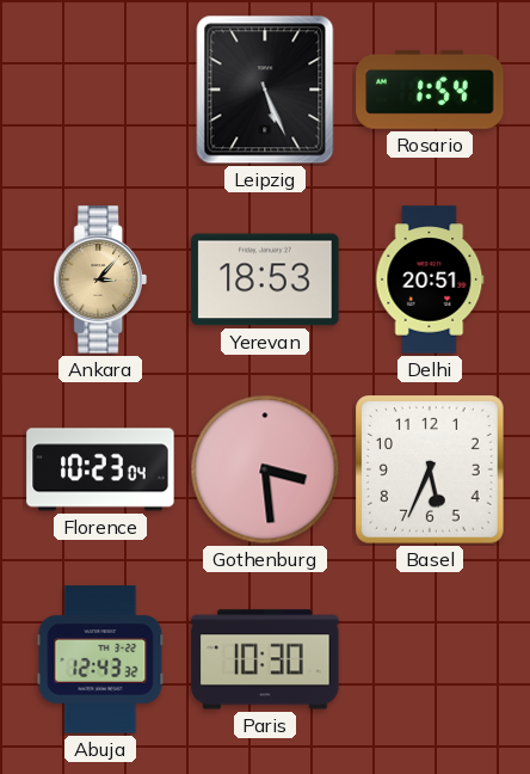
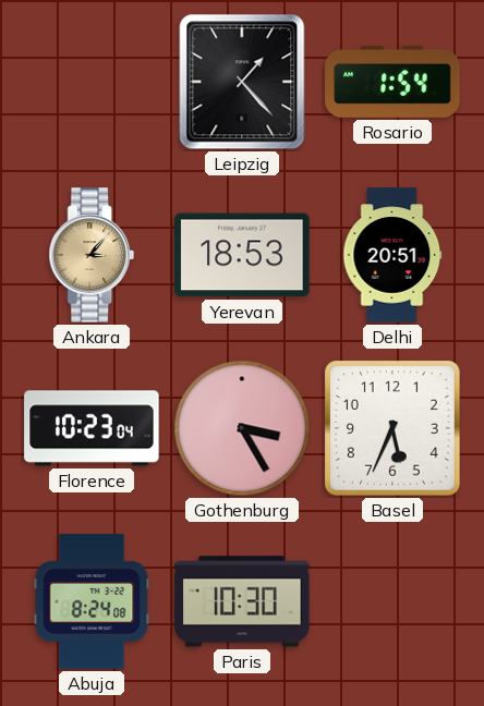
Leipzig: 5:26 -> 1:23
Gothenburg: 3:29 -> 3:25
Abuja: 12:43 -> 8:24
